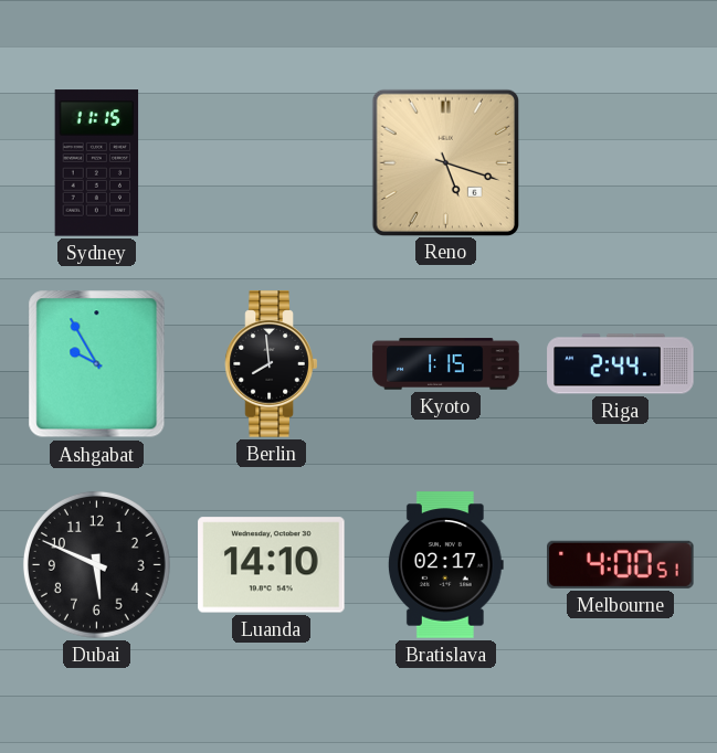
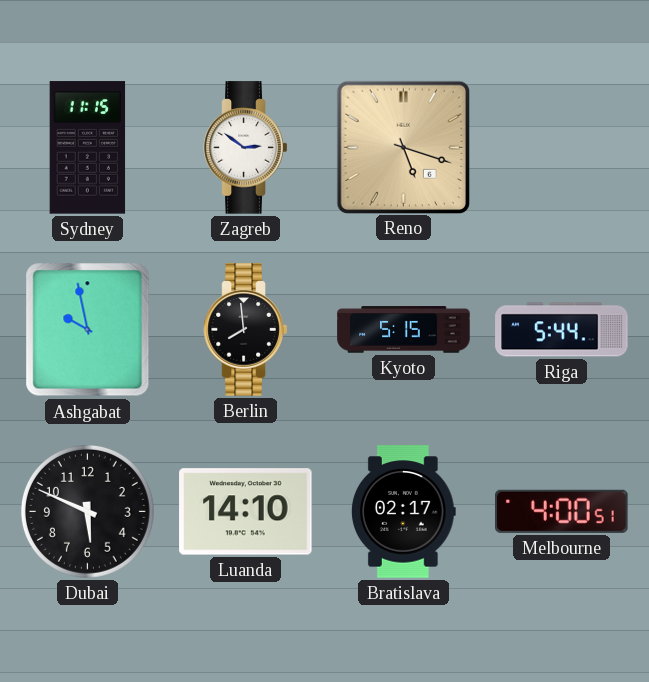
Zagreb: none -> 2:51
Ashgabat: 9:55 -> 9:58
Kyoto: 1:15 -> 5:15
Riga: 2:44 -> 5:44
